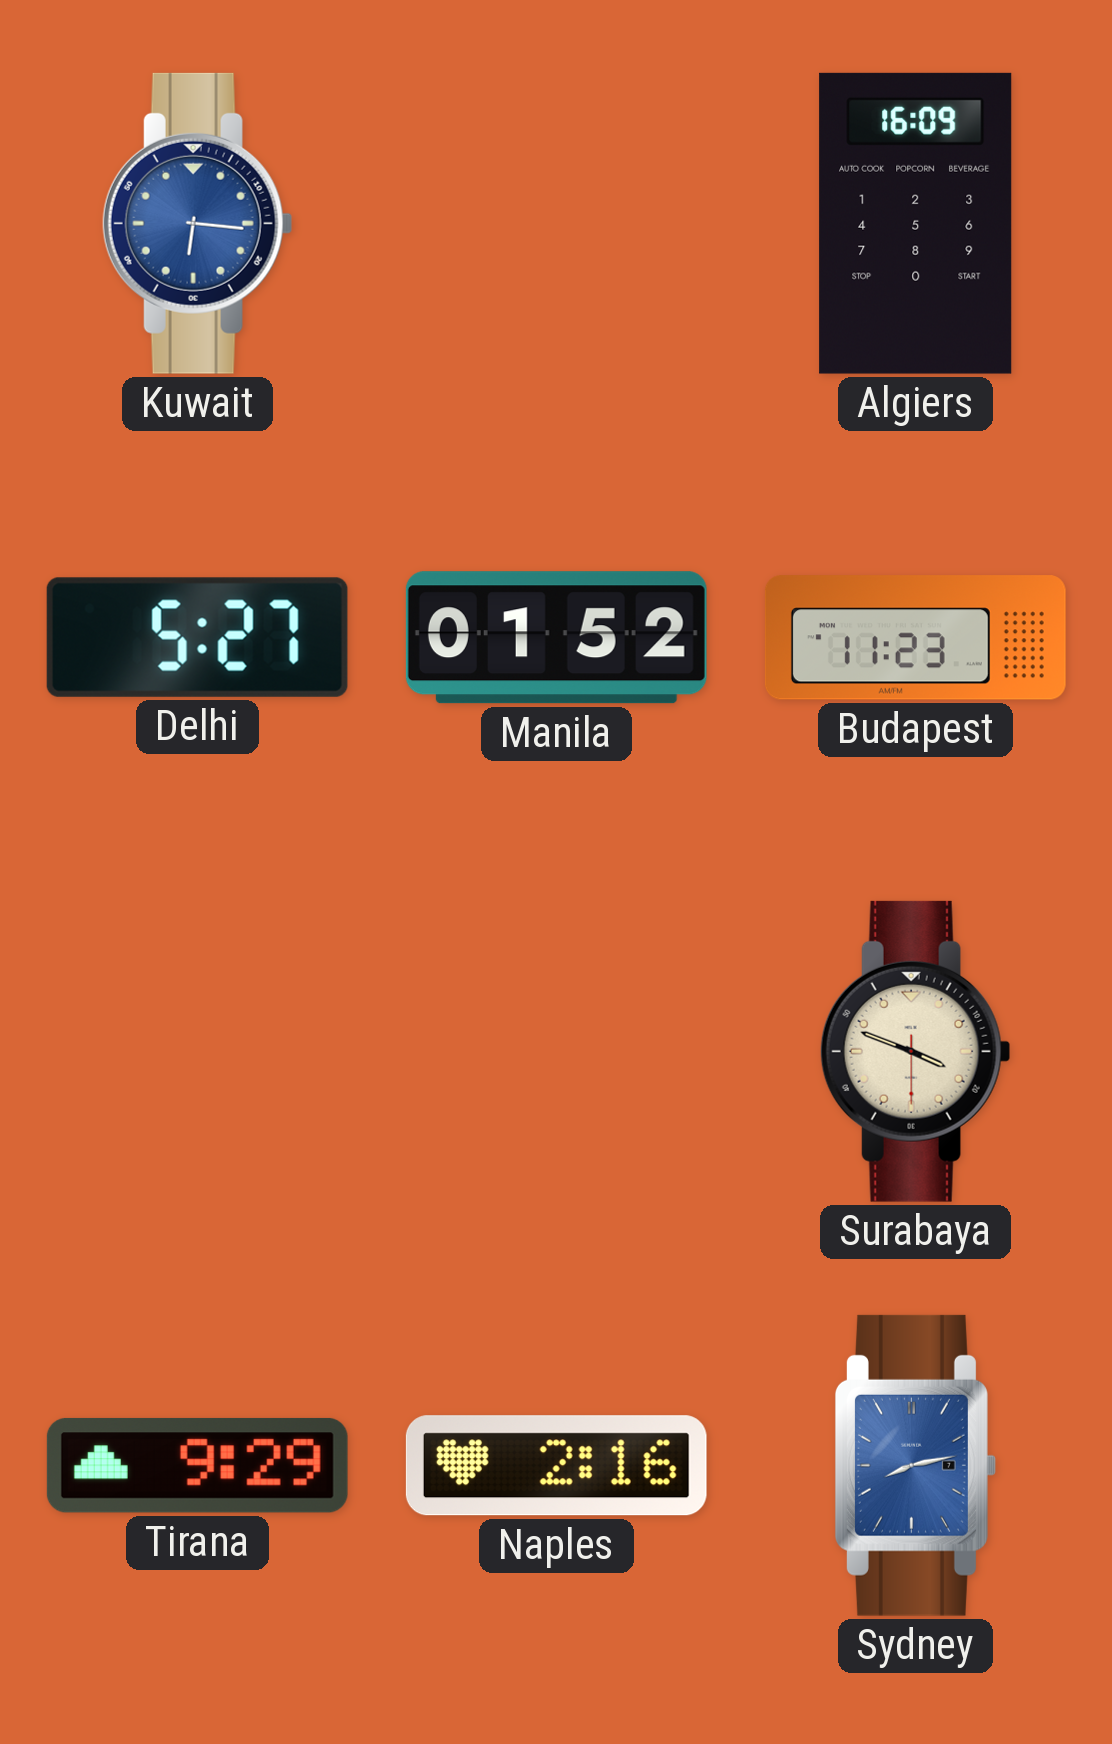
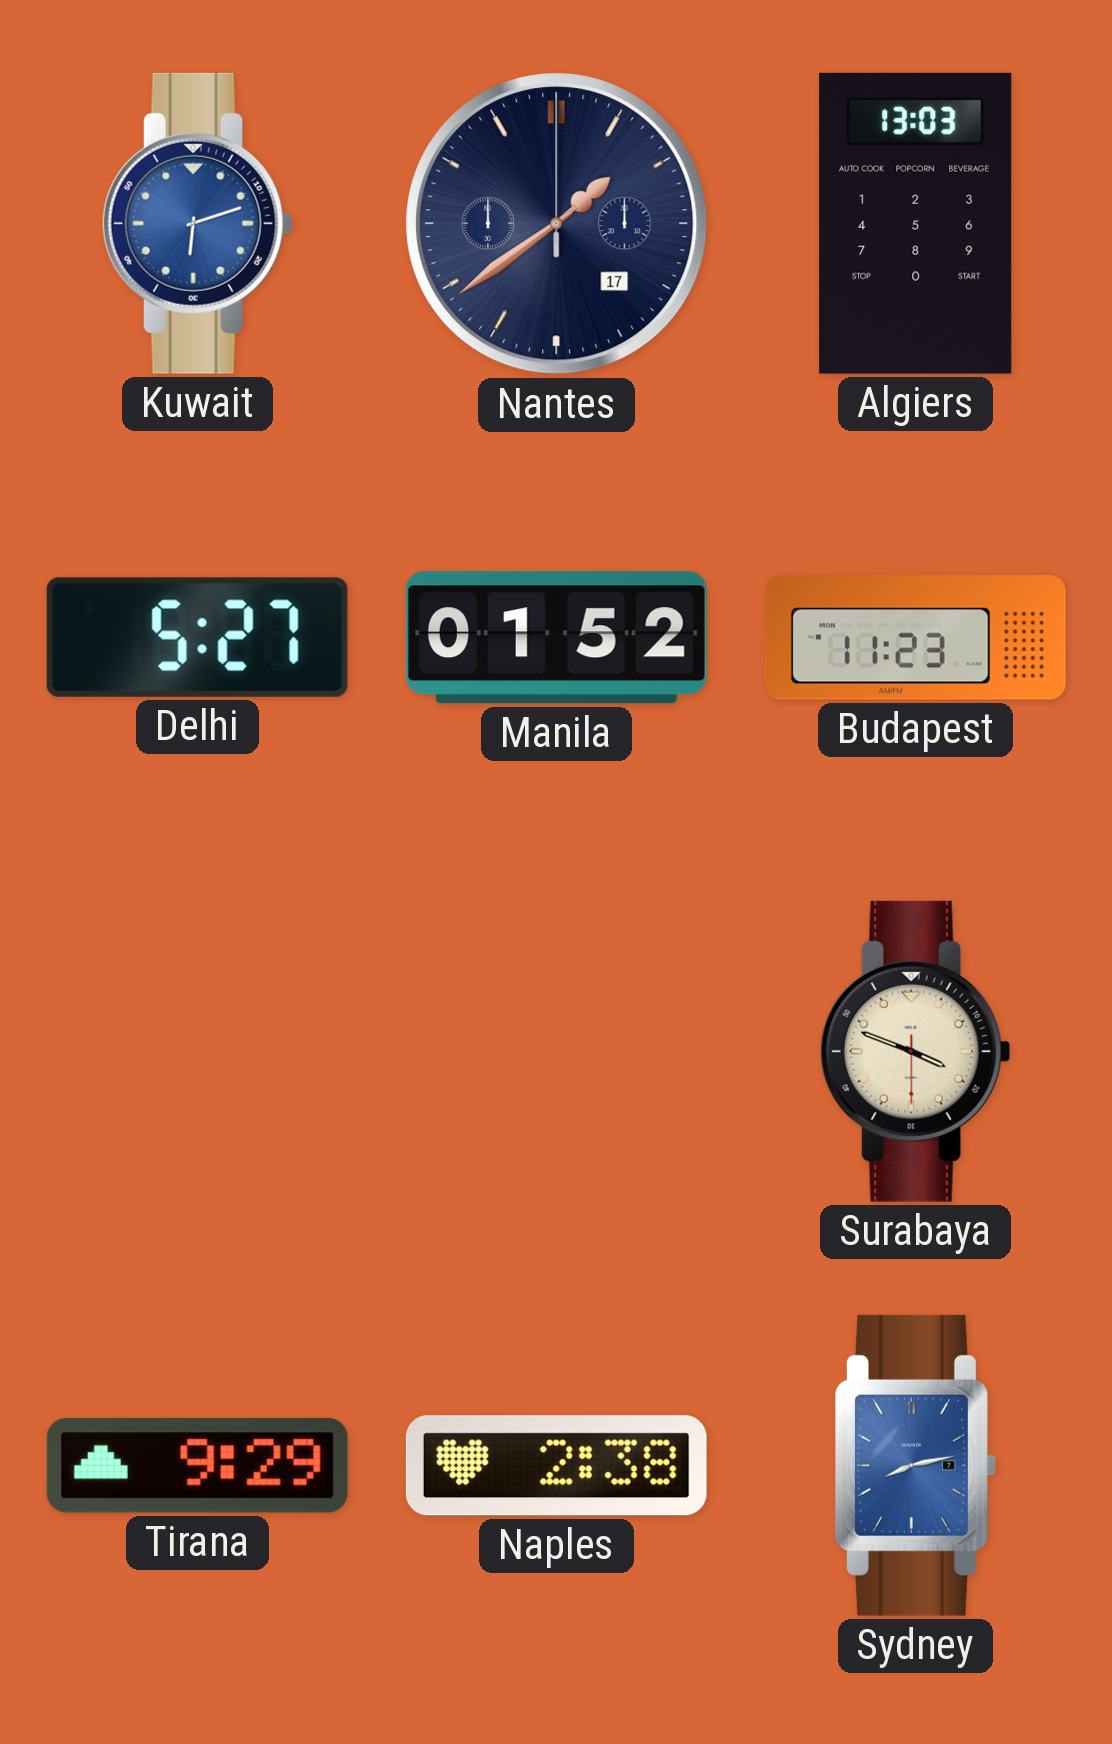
Kuwait: 6:16 -> 6:12
Nantes: none -> 1:39
Algiers: 16:09 -> 13:03
Naples: 2:16 -> 2:38
